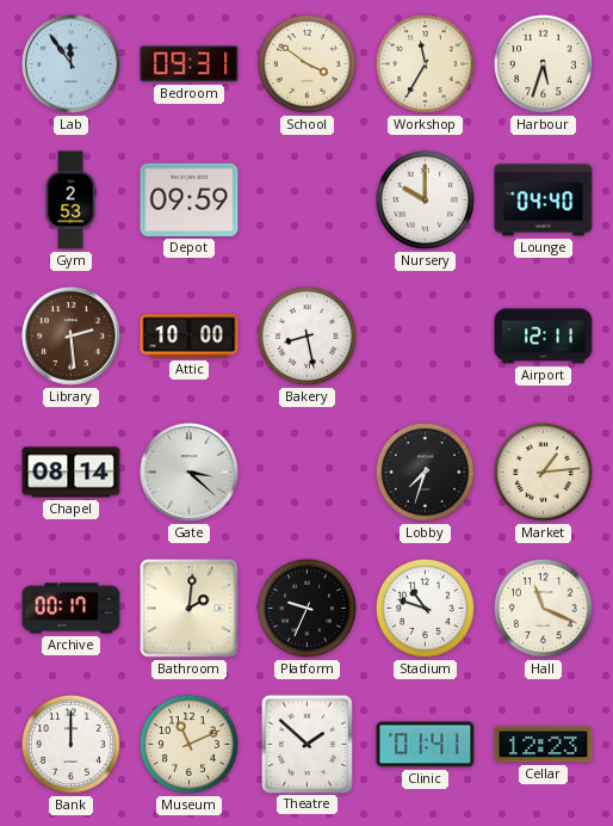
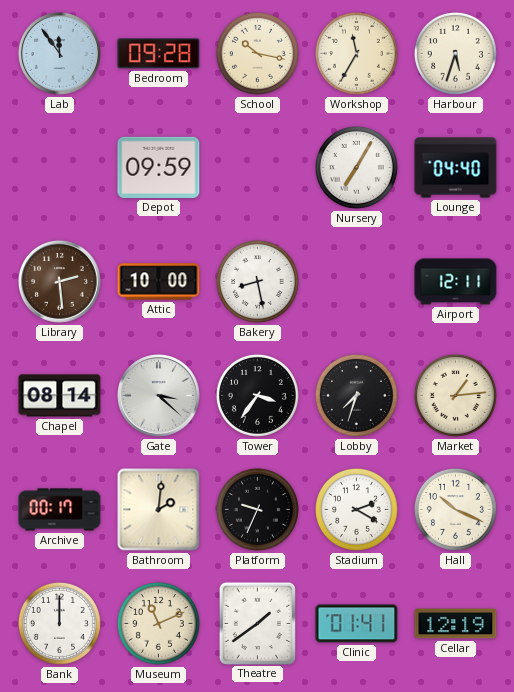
Bedroom: 09:31 -> 09:28
School: 3:51 -> 10:17
Gym: 2:53 -> none
Nursery: 10:00 -> 7:05
Tower: none -> 3:36
Stadium: 10:48 -> 2:20
Hall: 11:19 -> 10:19
Theatre: 1:52 -> 1:39
Cellar: 12:23 -> 12:19
